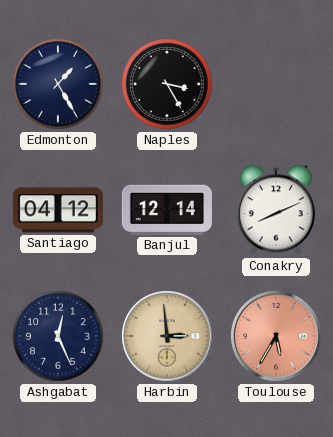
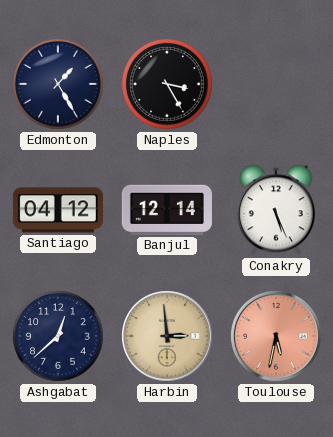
Conakry: 8:11 -> 5:26
Ashgabat: 12:26 -> 12:38
Toulouse: 5:35 -> 5:32
